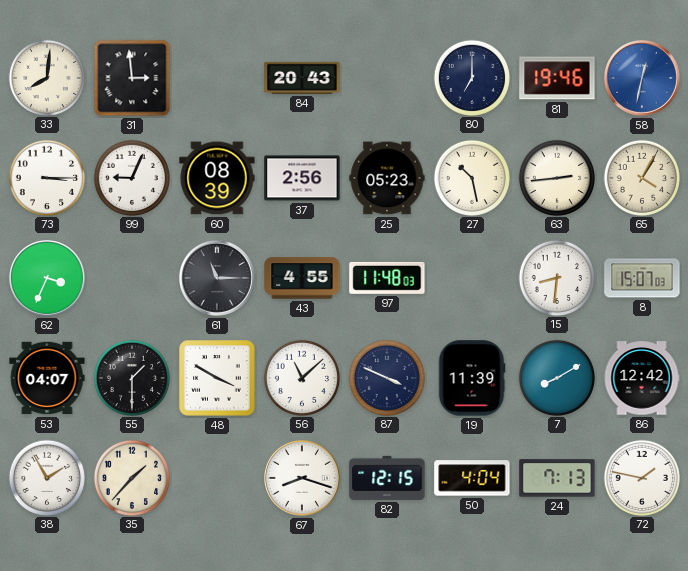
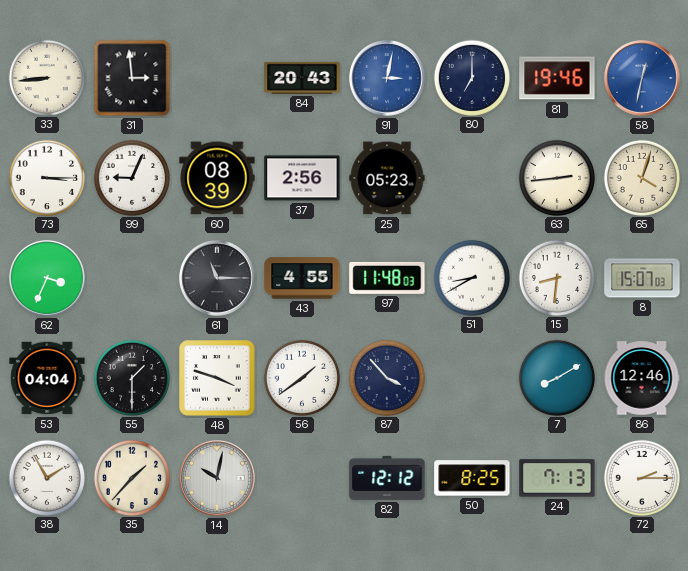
33: 8:01 -> 8:44
91: none -> 3:02
27: 10:28 -> none
65: 4:05 -> 4:03
51: none -> 8:40
53: 04:07 -> 04:04
48: 3:50 -> 3:48
56: 11:08 -> 1:39
87: 3:49 -> 3:53
19: 11:39 -> none
86: 12:42 -> 12:46
14: none -> 10:02
67: 8:18 -> none
82: 12:15 -> 12:12
50: 4:04 -> 8:25
72: 1:47 -> 2:15
